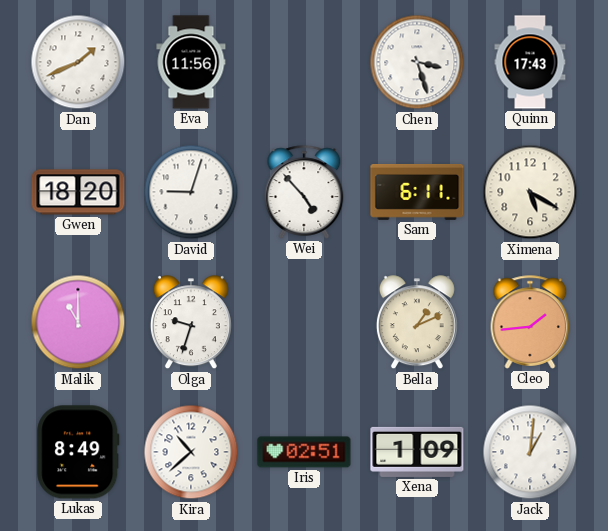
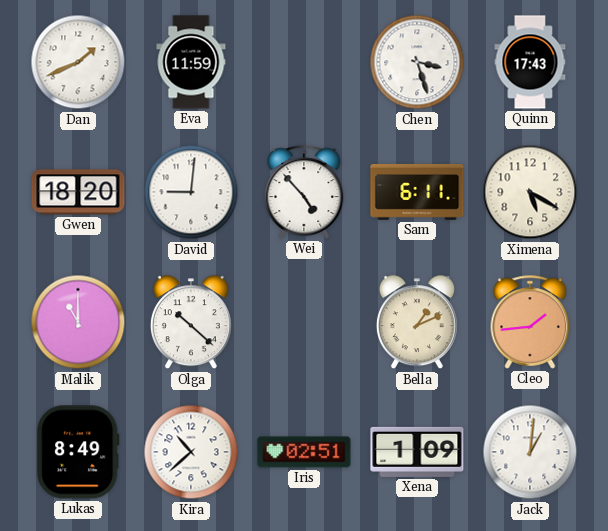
Eva: 11:56 -> 11:59
David: 9:03 -> 9:01
Olga: 9:33 -> 10:22
